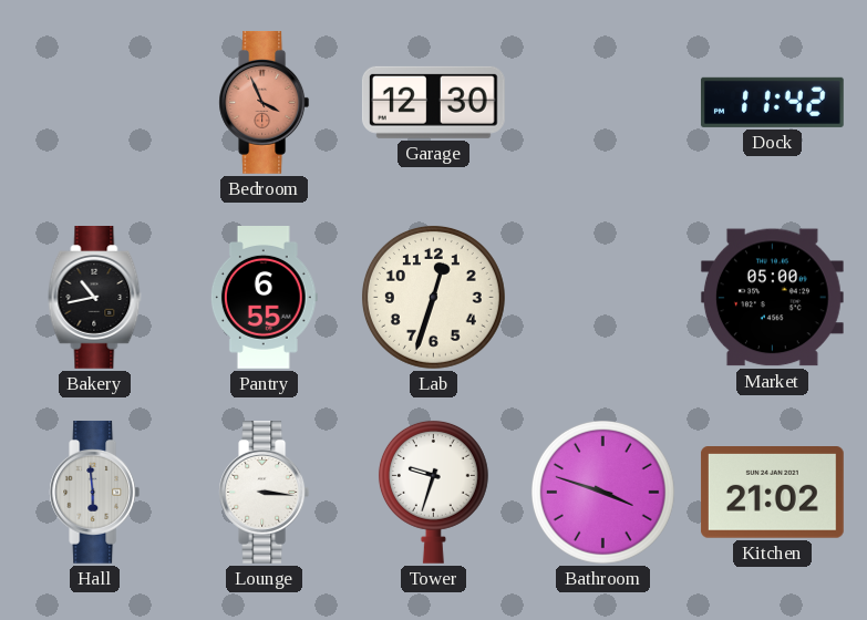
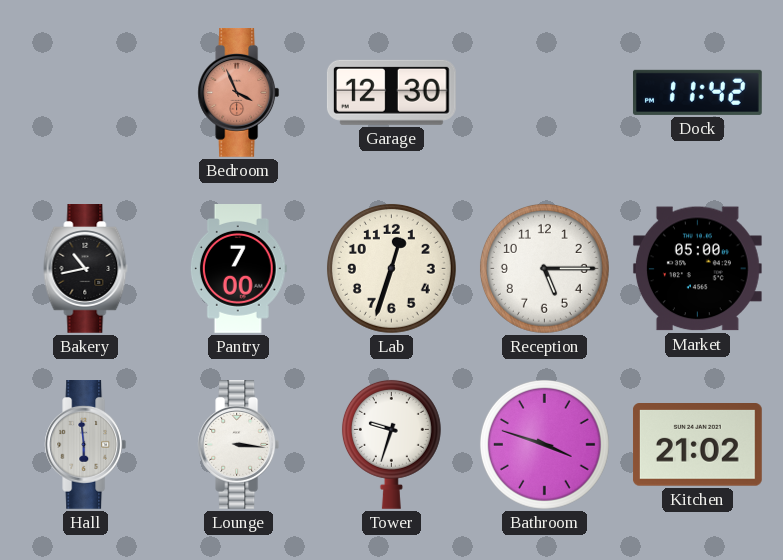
Pantry: 6:55 -> 7:00
Reception: none -> 5:15
